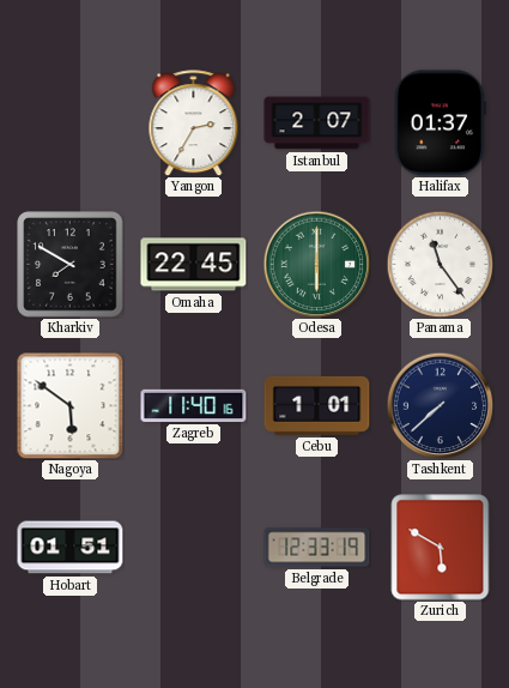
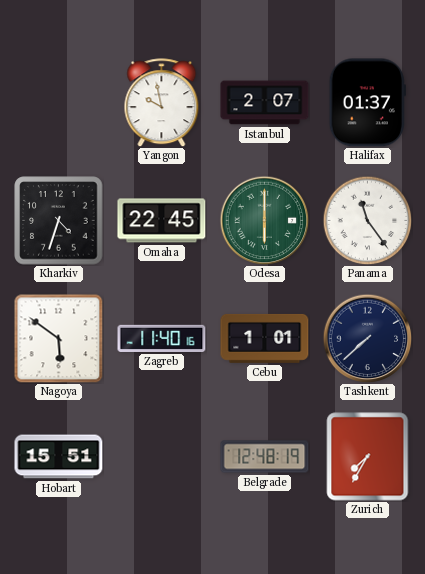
Yangon: 2:35 -> 9:58
Kharkiv: 7:50 -> 4:33
Hobart: 01:51 -> 15:51
Belgrade: 12:33 -> 12:48
Zurich: 5:50 -> 7:35
